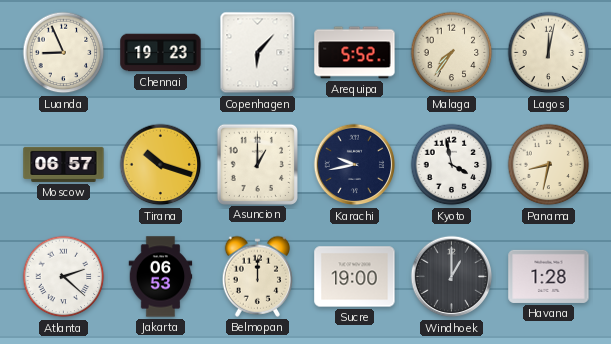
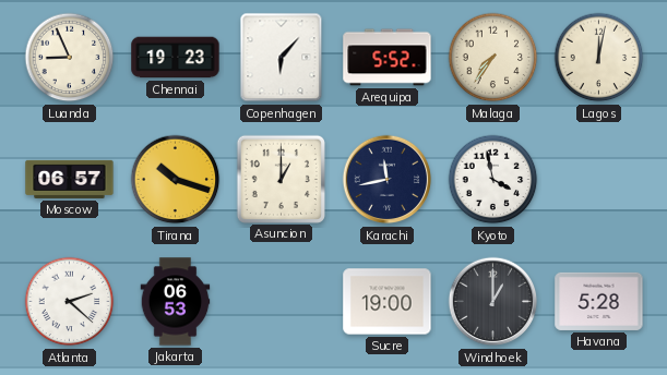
Karachi: 9:43 -> 11:43
Panama: 8:32 -> none
Belmopan: 12:00 -> none
Havana: 1:28 -> 5:28
